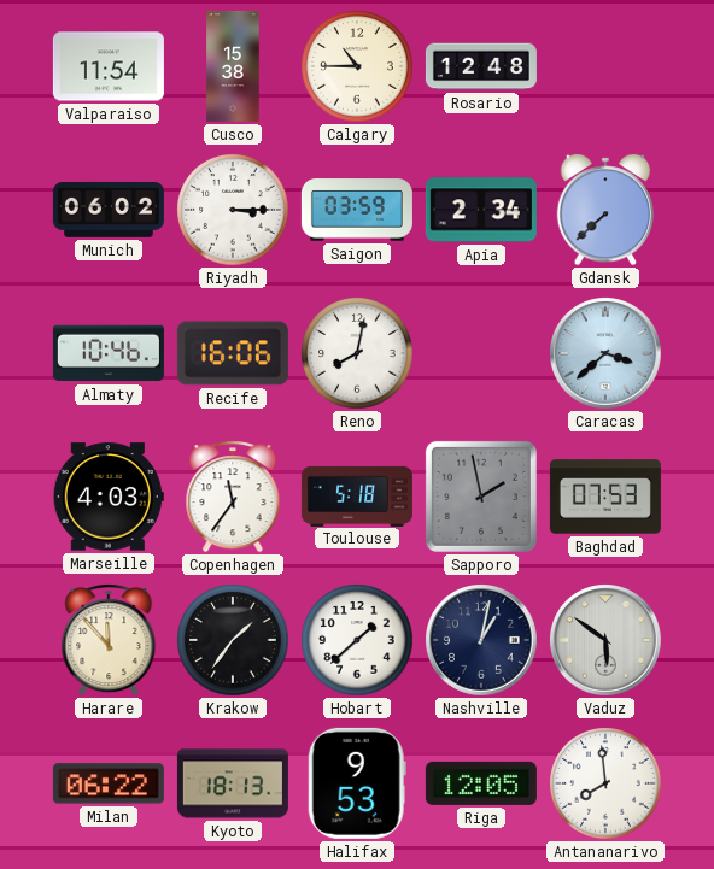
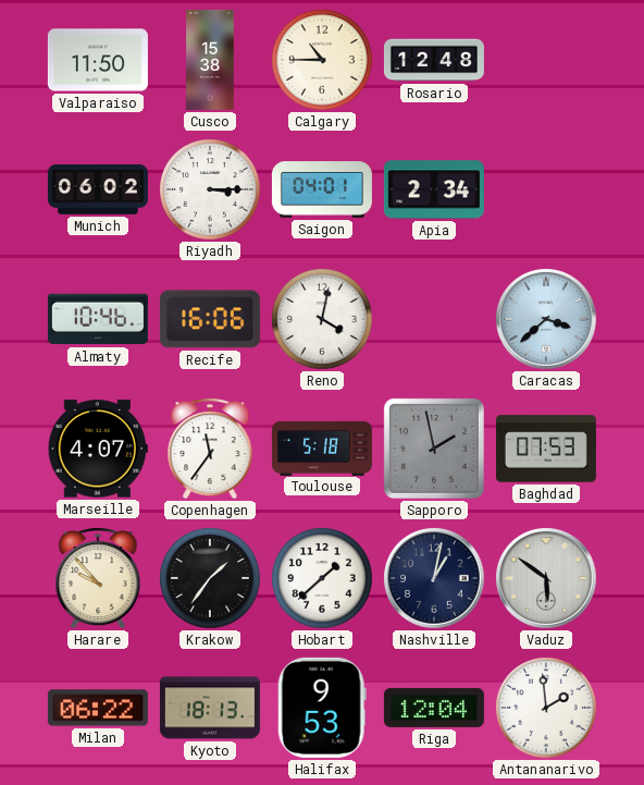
Valparaiso: 11:54 -> 11:50
Saigon: 03:59 -> 04:01
Gdansk: 7:38 -> none
Reno: 8:02 -> 4:02
Marseille: 4:03 -> 4:07
Harare: 11:53 -> 9:53
Riga: 12:05 -> 12:04
Antananarivo: 7:59 -> 1:59
